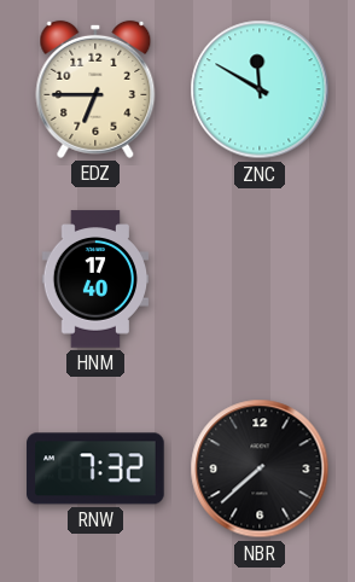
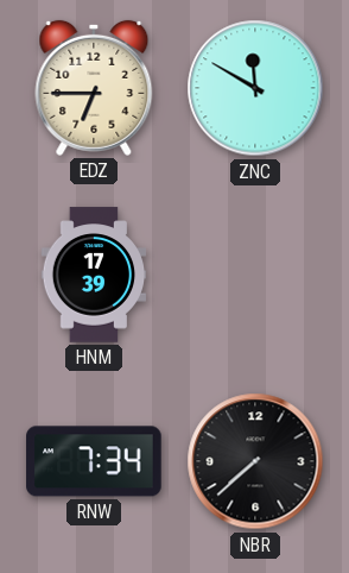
HNM: 17:40 -> 17:39
RNW: 7:32 -> 7:34
